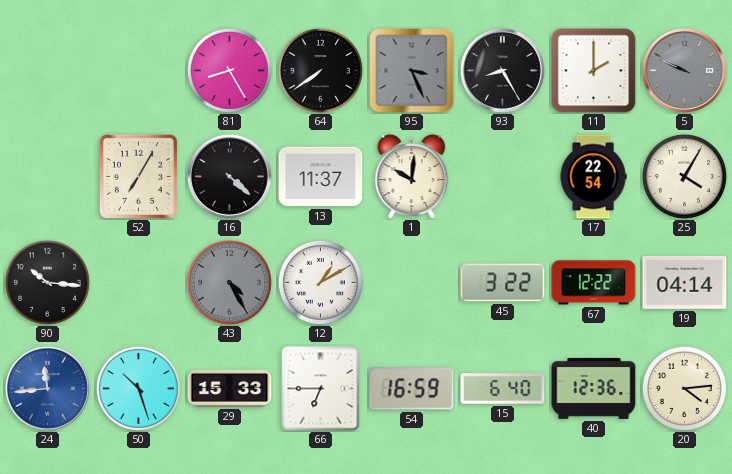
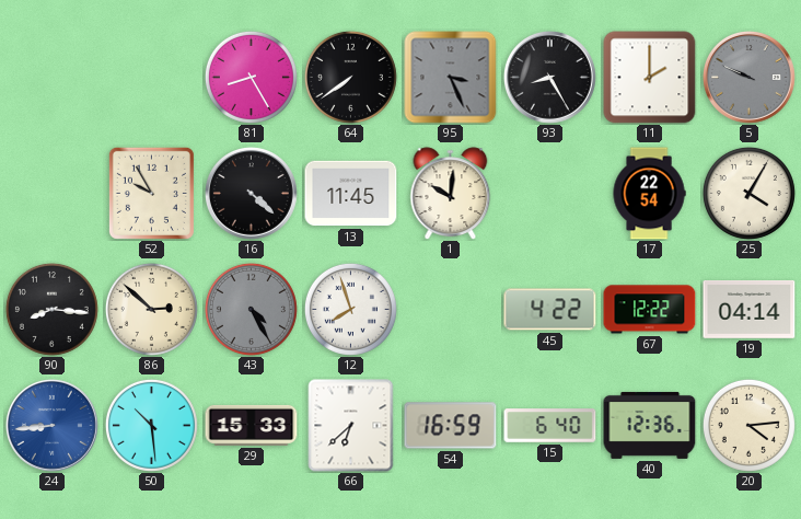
52: 7:05 -> 9:55
13: 11:37 -> 11:45
90: 10:16 -> 8:16
86: none -> 2:52
12: 1:10 -> 7:57
45: 3:22 -> 4:22
24: 11:44 -> 8:44
50: 10:27 -> 10:29
66: 6:45 -> 6:38
